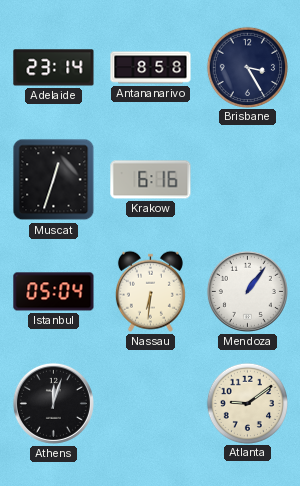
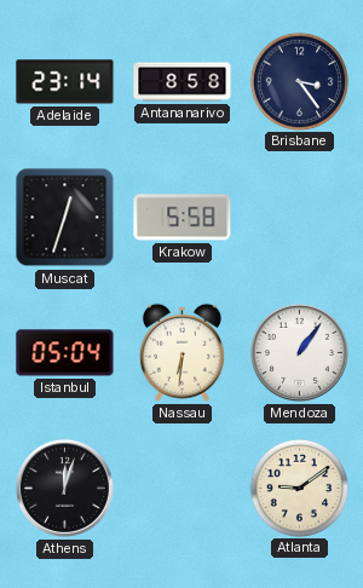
Brisbane: 3:25 -> 3:24
Krakow: 6:16 -> 5:58
